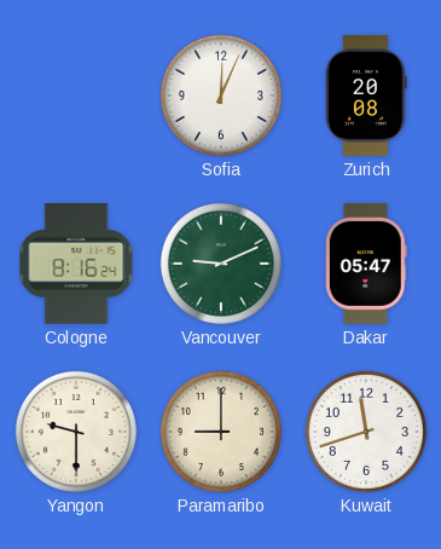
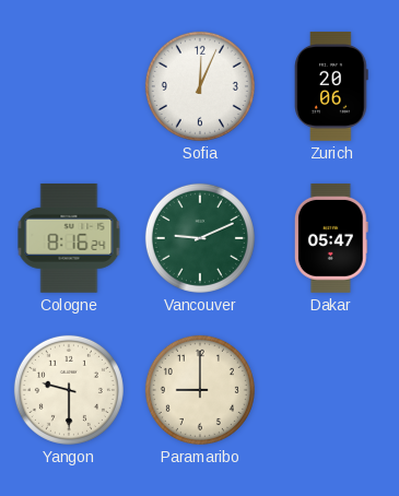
Zurich: 20:08 -> 20:06
Kuwait: 11:42 -> none
